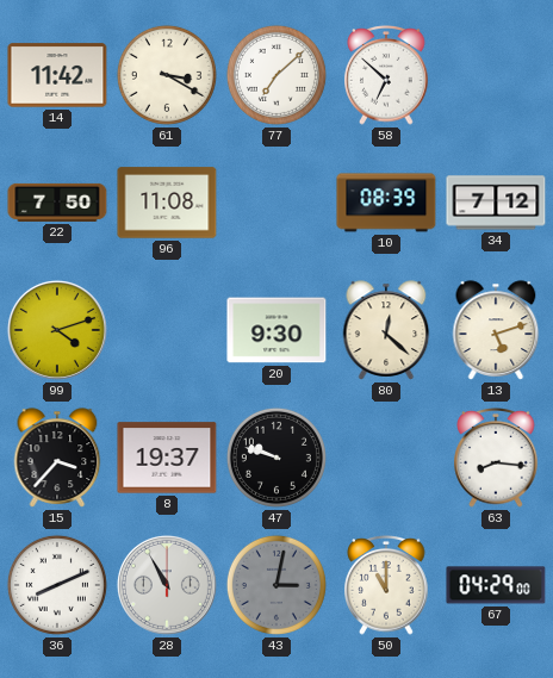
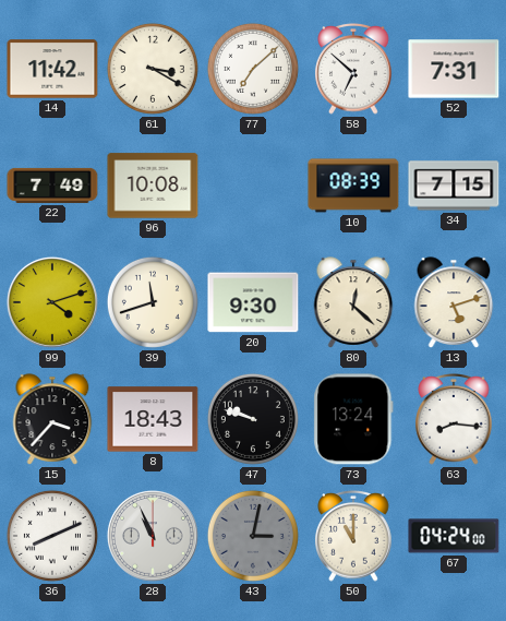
52: none -> 7:31
22: 7:50 -> 7:49
96: 11:08 -> 10:08
34: 7:12 -> 7:15
39: none -> 11:42
8: 19:37 -> 18:43
73: none -> 13:24
28: 10:55 -> 10:56
67: 04:29 -> 04:24
